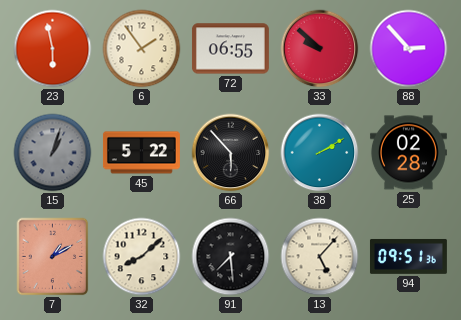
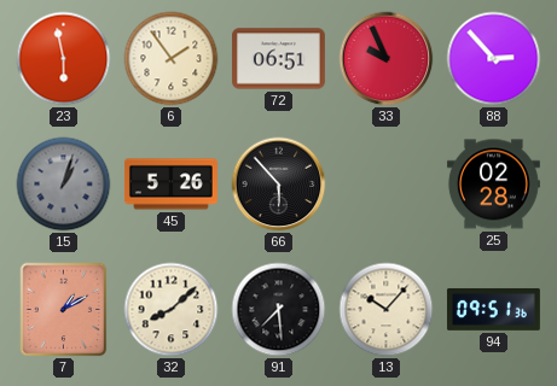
72: 06:55 -> 06:51
33: 9:52 -> 9:56
45: 5:22 -> 5:26
38: 2:10 -> none
13: 5:07 -> 10:07
